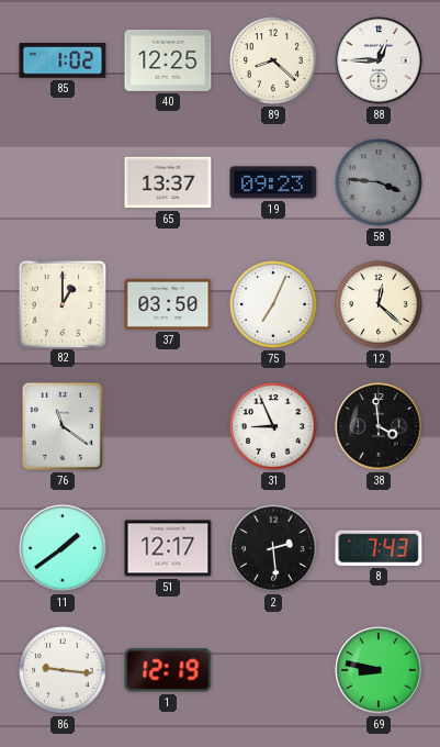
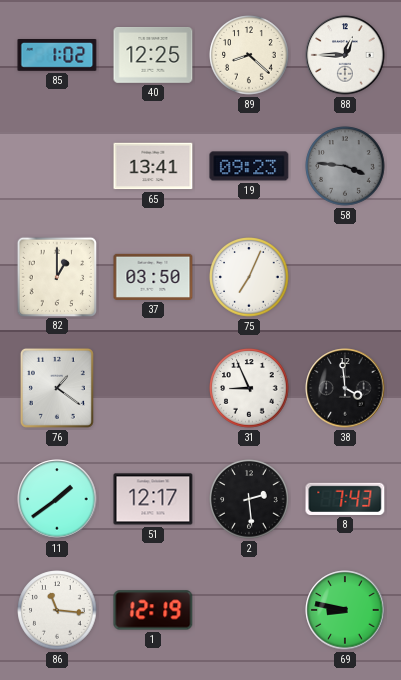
65: 13:37 -> 13:41
12: 12:22 -> none
76: 11:21 -> 1:21
86: 9:16 -> 11:16
